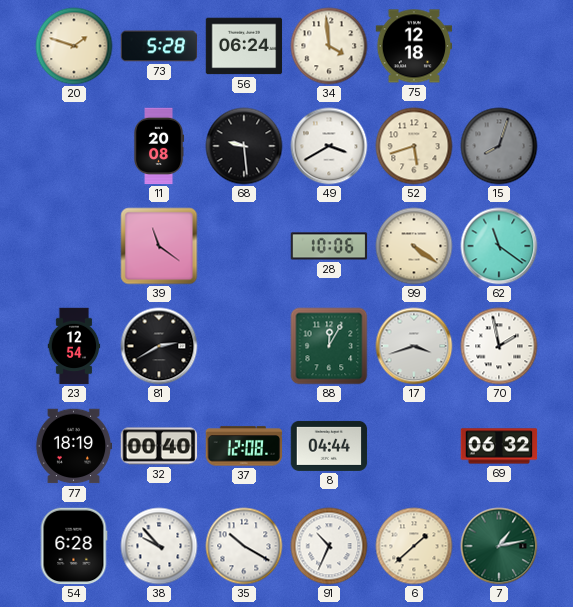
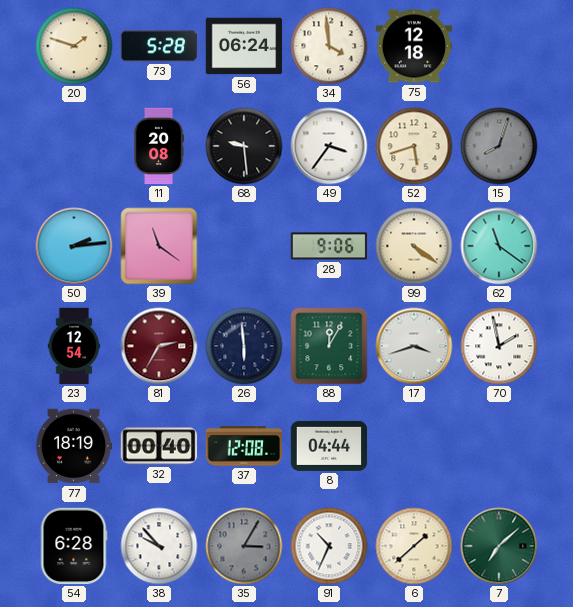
49: 3:40 -> 3:36
50: none -> 2:14
28: 10:06 -> 9:06
81: 2:40 -> 2:35
81 dial: black -> burgundy
26: none -> 5:59
69: 06:32 -> none
35: 10:20 -> 3:05
35 dial: white -> grey
7: 1:13 -> 7:08
